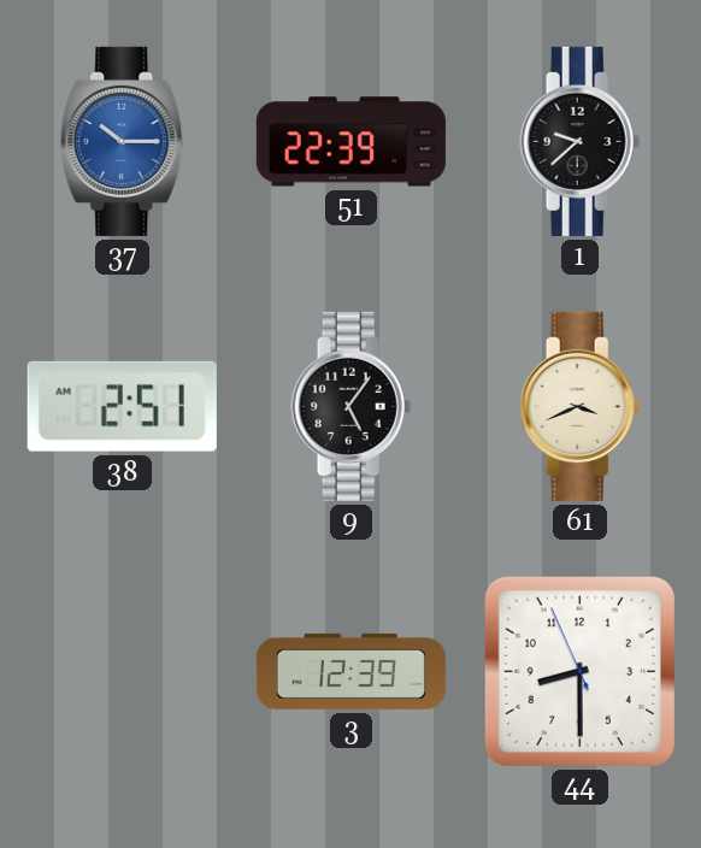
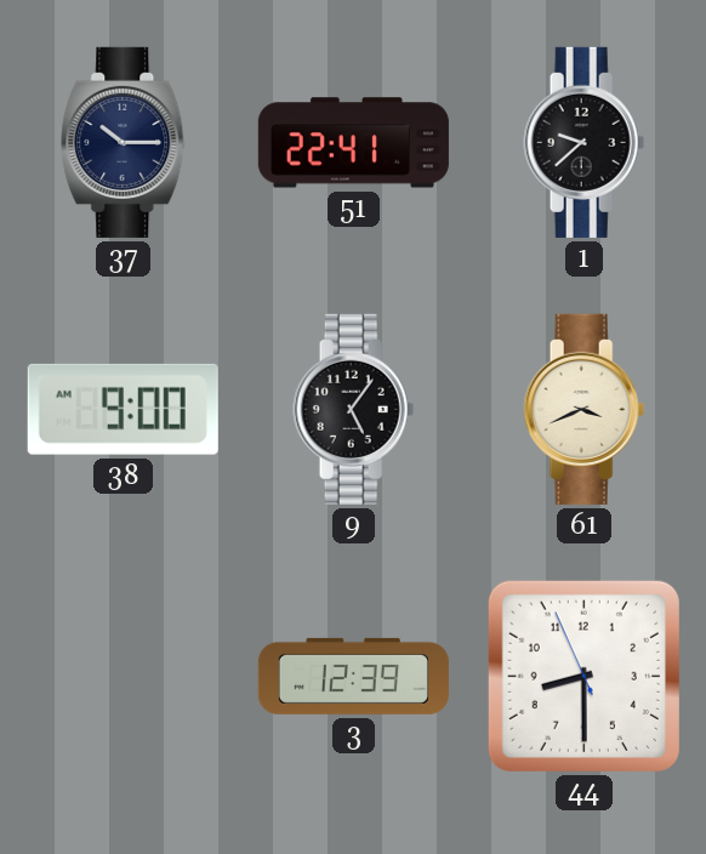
37 dial: blue -> navy
51: 22:39 -> 22:41
38: 2:51 -> 9:00
